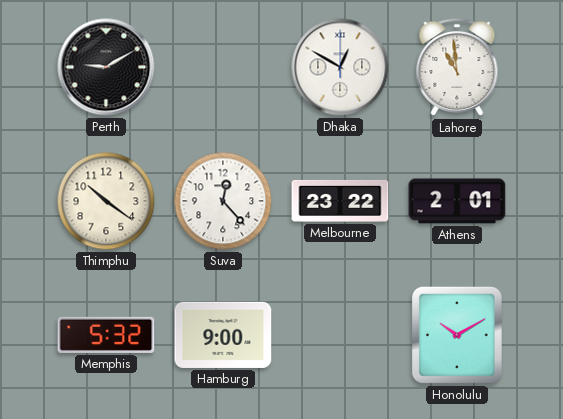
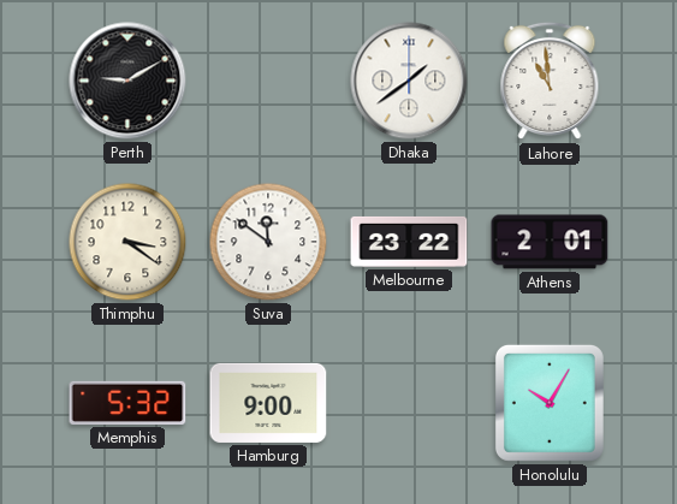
Dhaka: 12:50 -> 1:39
Thimphu: 10:21 -> 3:21
Suva: 12:23 -> 11:51
Honolulu: 10:10 -> 10:05
